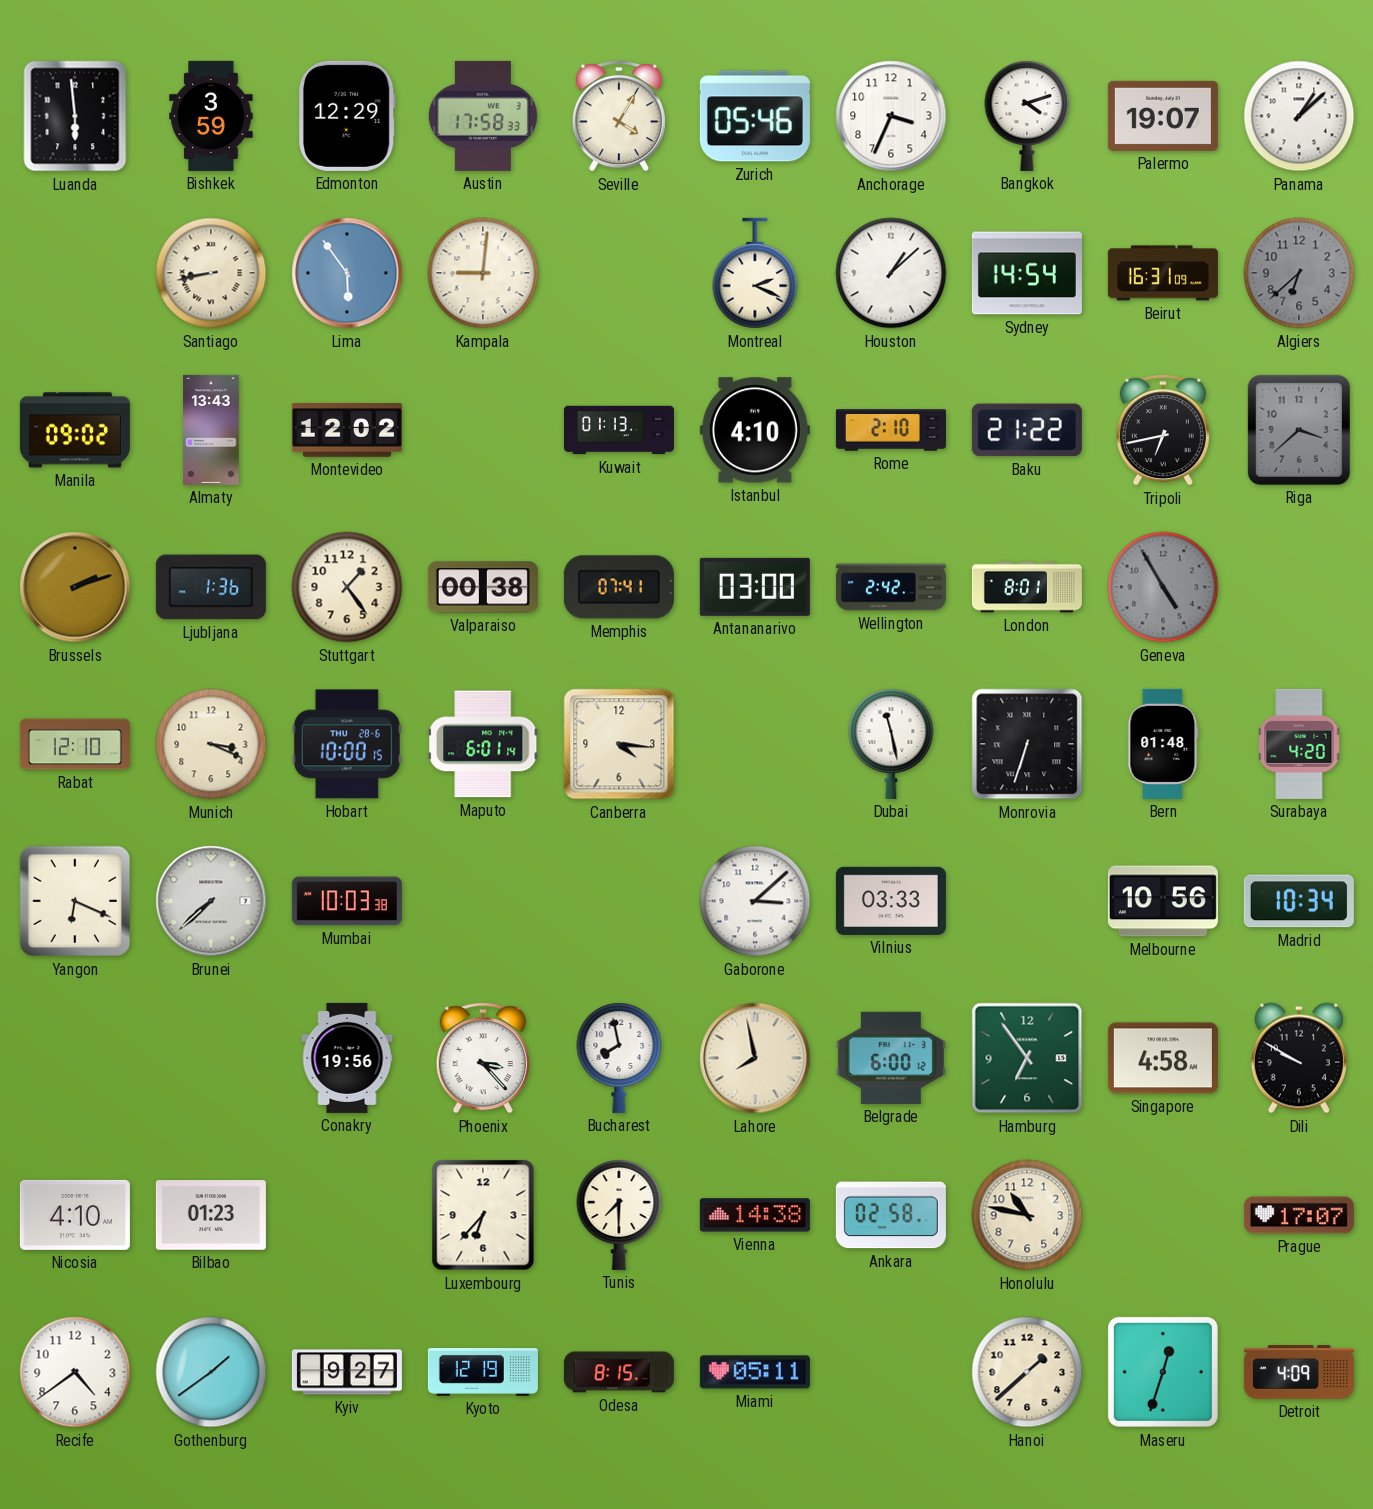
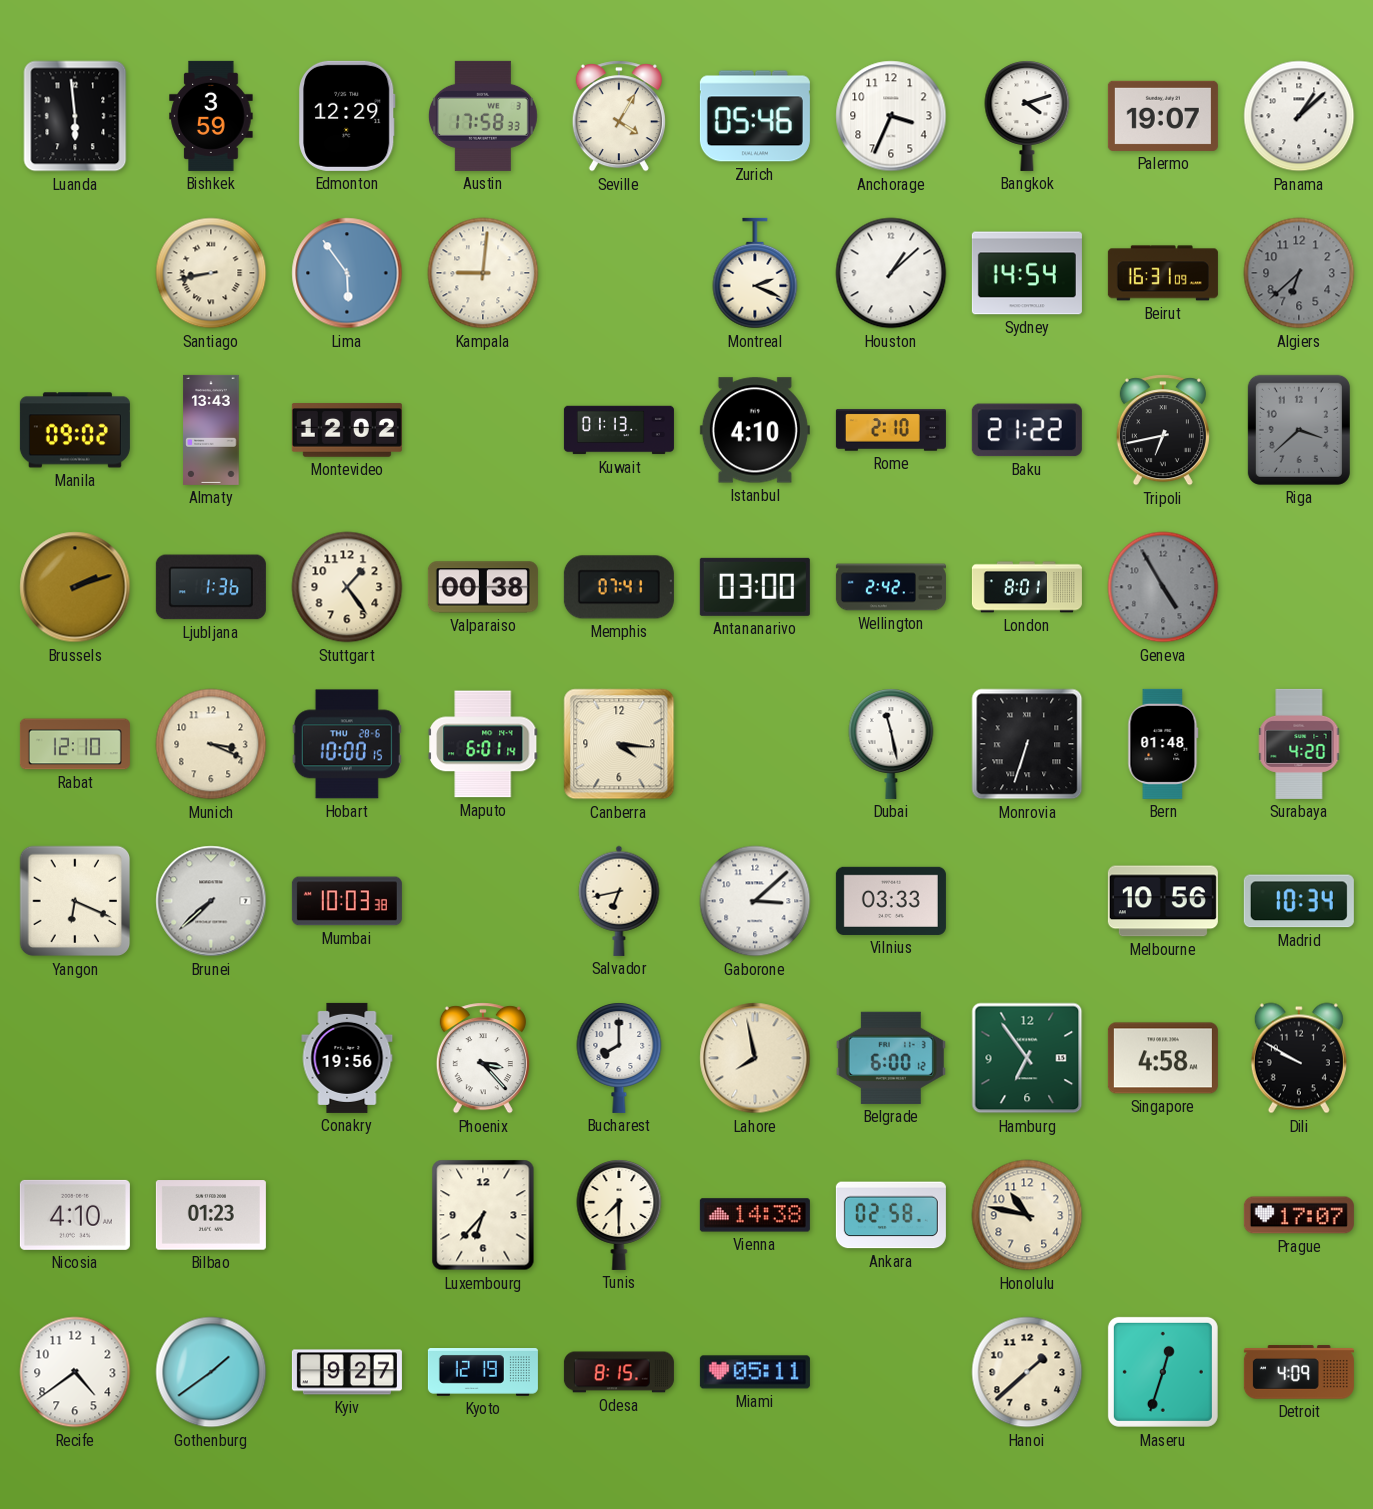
Salvador: none -> 6:43
Bucharest: 7:58 -> 8:00
